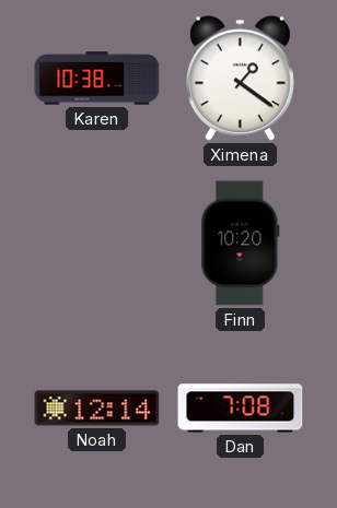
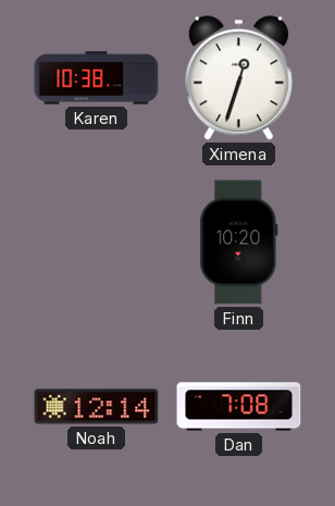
Ximena: 1:21 -> 12:33
